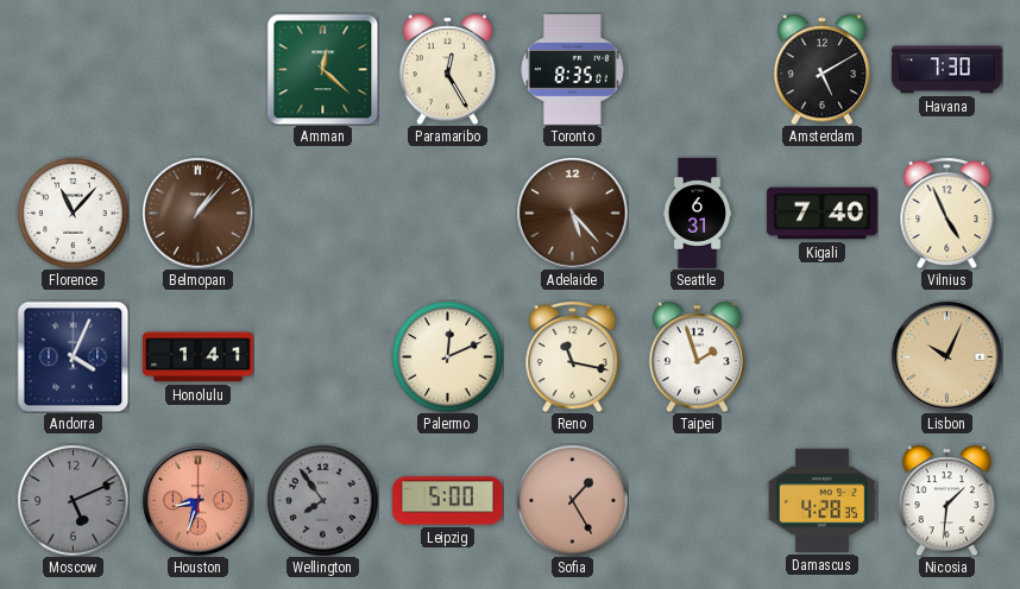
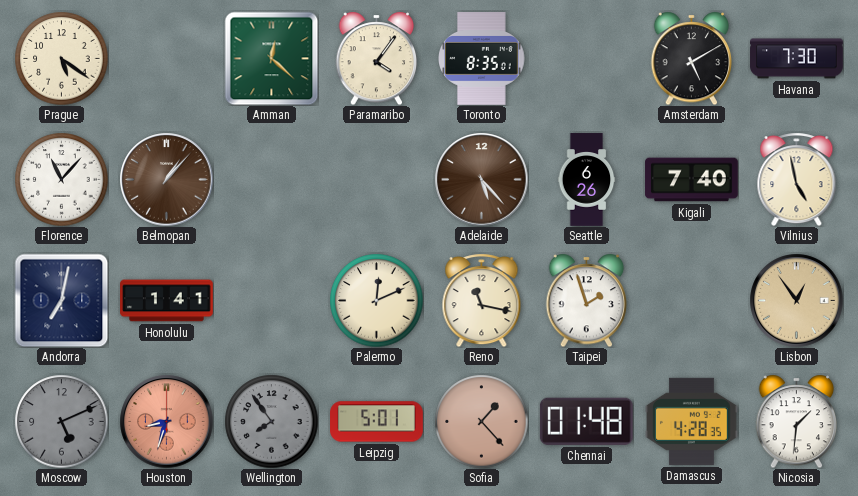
Prague: none -> 5:21
Paramaribo: 12:25 -> 4:06
Seattle: 6:31 -> 6:26
Vilnius: 4:56 -> 4:58
Andorra: 4:04 -> 7:02
Lisbon: 10:04 -> 12:54
Leipzig: 5:00 -> 5:01
Sofia: 1:25 -> 1:23
Chennai: none -> 01:48
